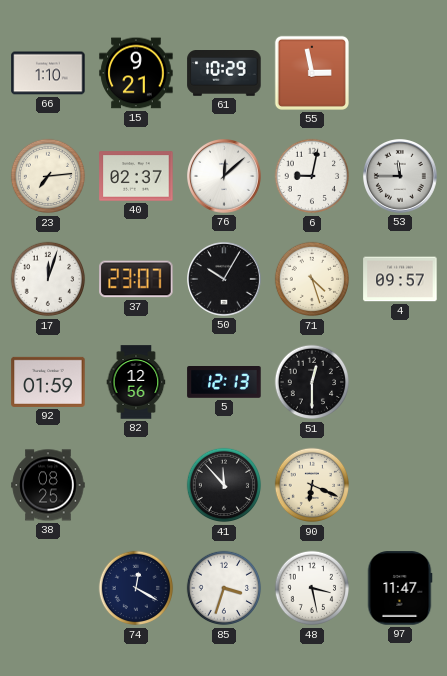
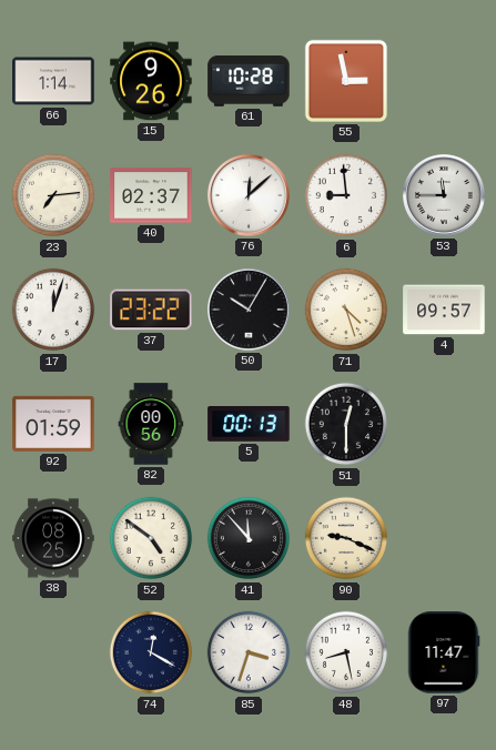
66: 1:10 -> 1:14
15: 9:21 -> 9:26
61: 10:29 -> 10:28
6: 9:02 -> 8:59
37: 23:07 -> 23:22
82: 12:56 -> 00:56
5: 12:13 -> 00:13
52: none -> 4:51
90: 6:19 -> 9:19
48: 3:28 -> 8:28
